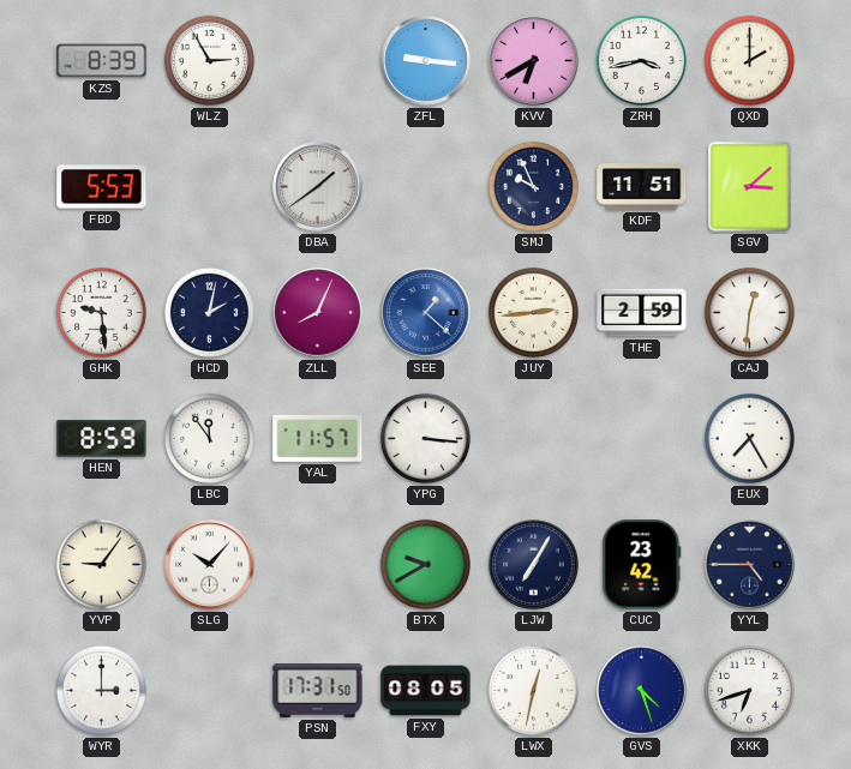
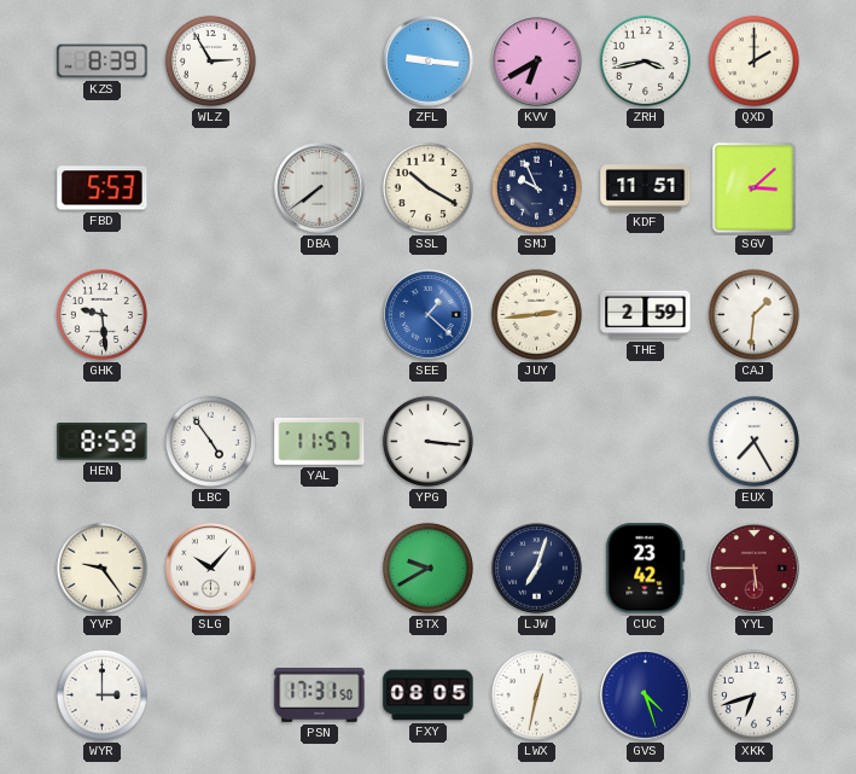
DBA: 1:39 -> 7:39
SSL: none -> 10:20
HCD: 2:02 -> none
ZLL: 8:04 -> none
CAJ: 12:31 -> 1:31
LBC: 11:54 -> 4:54
YVP: 9:06 -> 9:24
LJW: 7:05 -> 7:03
YYL: 4:45 -> 5:45
YYL dial: navy -> burgundy
